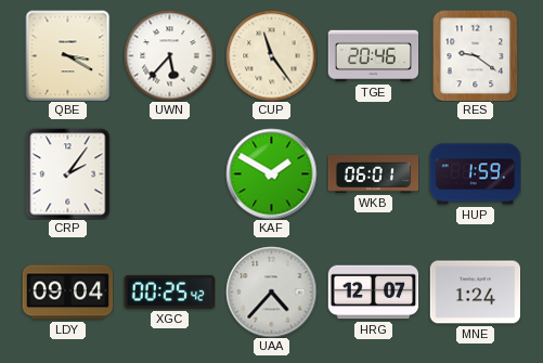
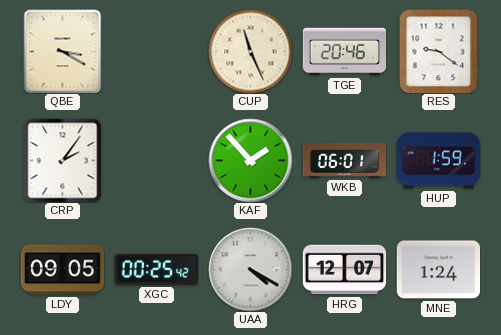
UWN: 5:37 -> none
CUP: 11:24 -> 11:26
KAF: 1:50 -> 1:53
LDY: 09:04 -> 09:05
UAA: 4:37 -> 4:20
